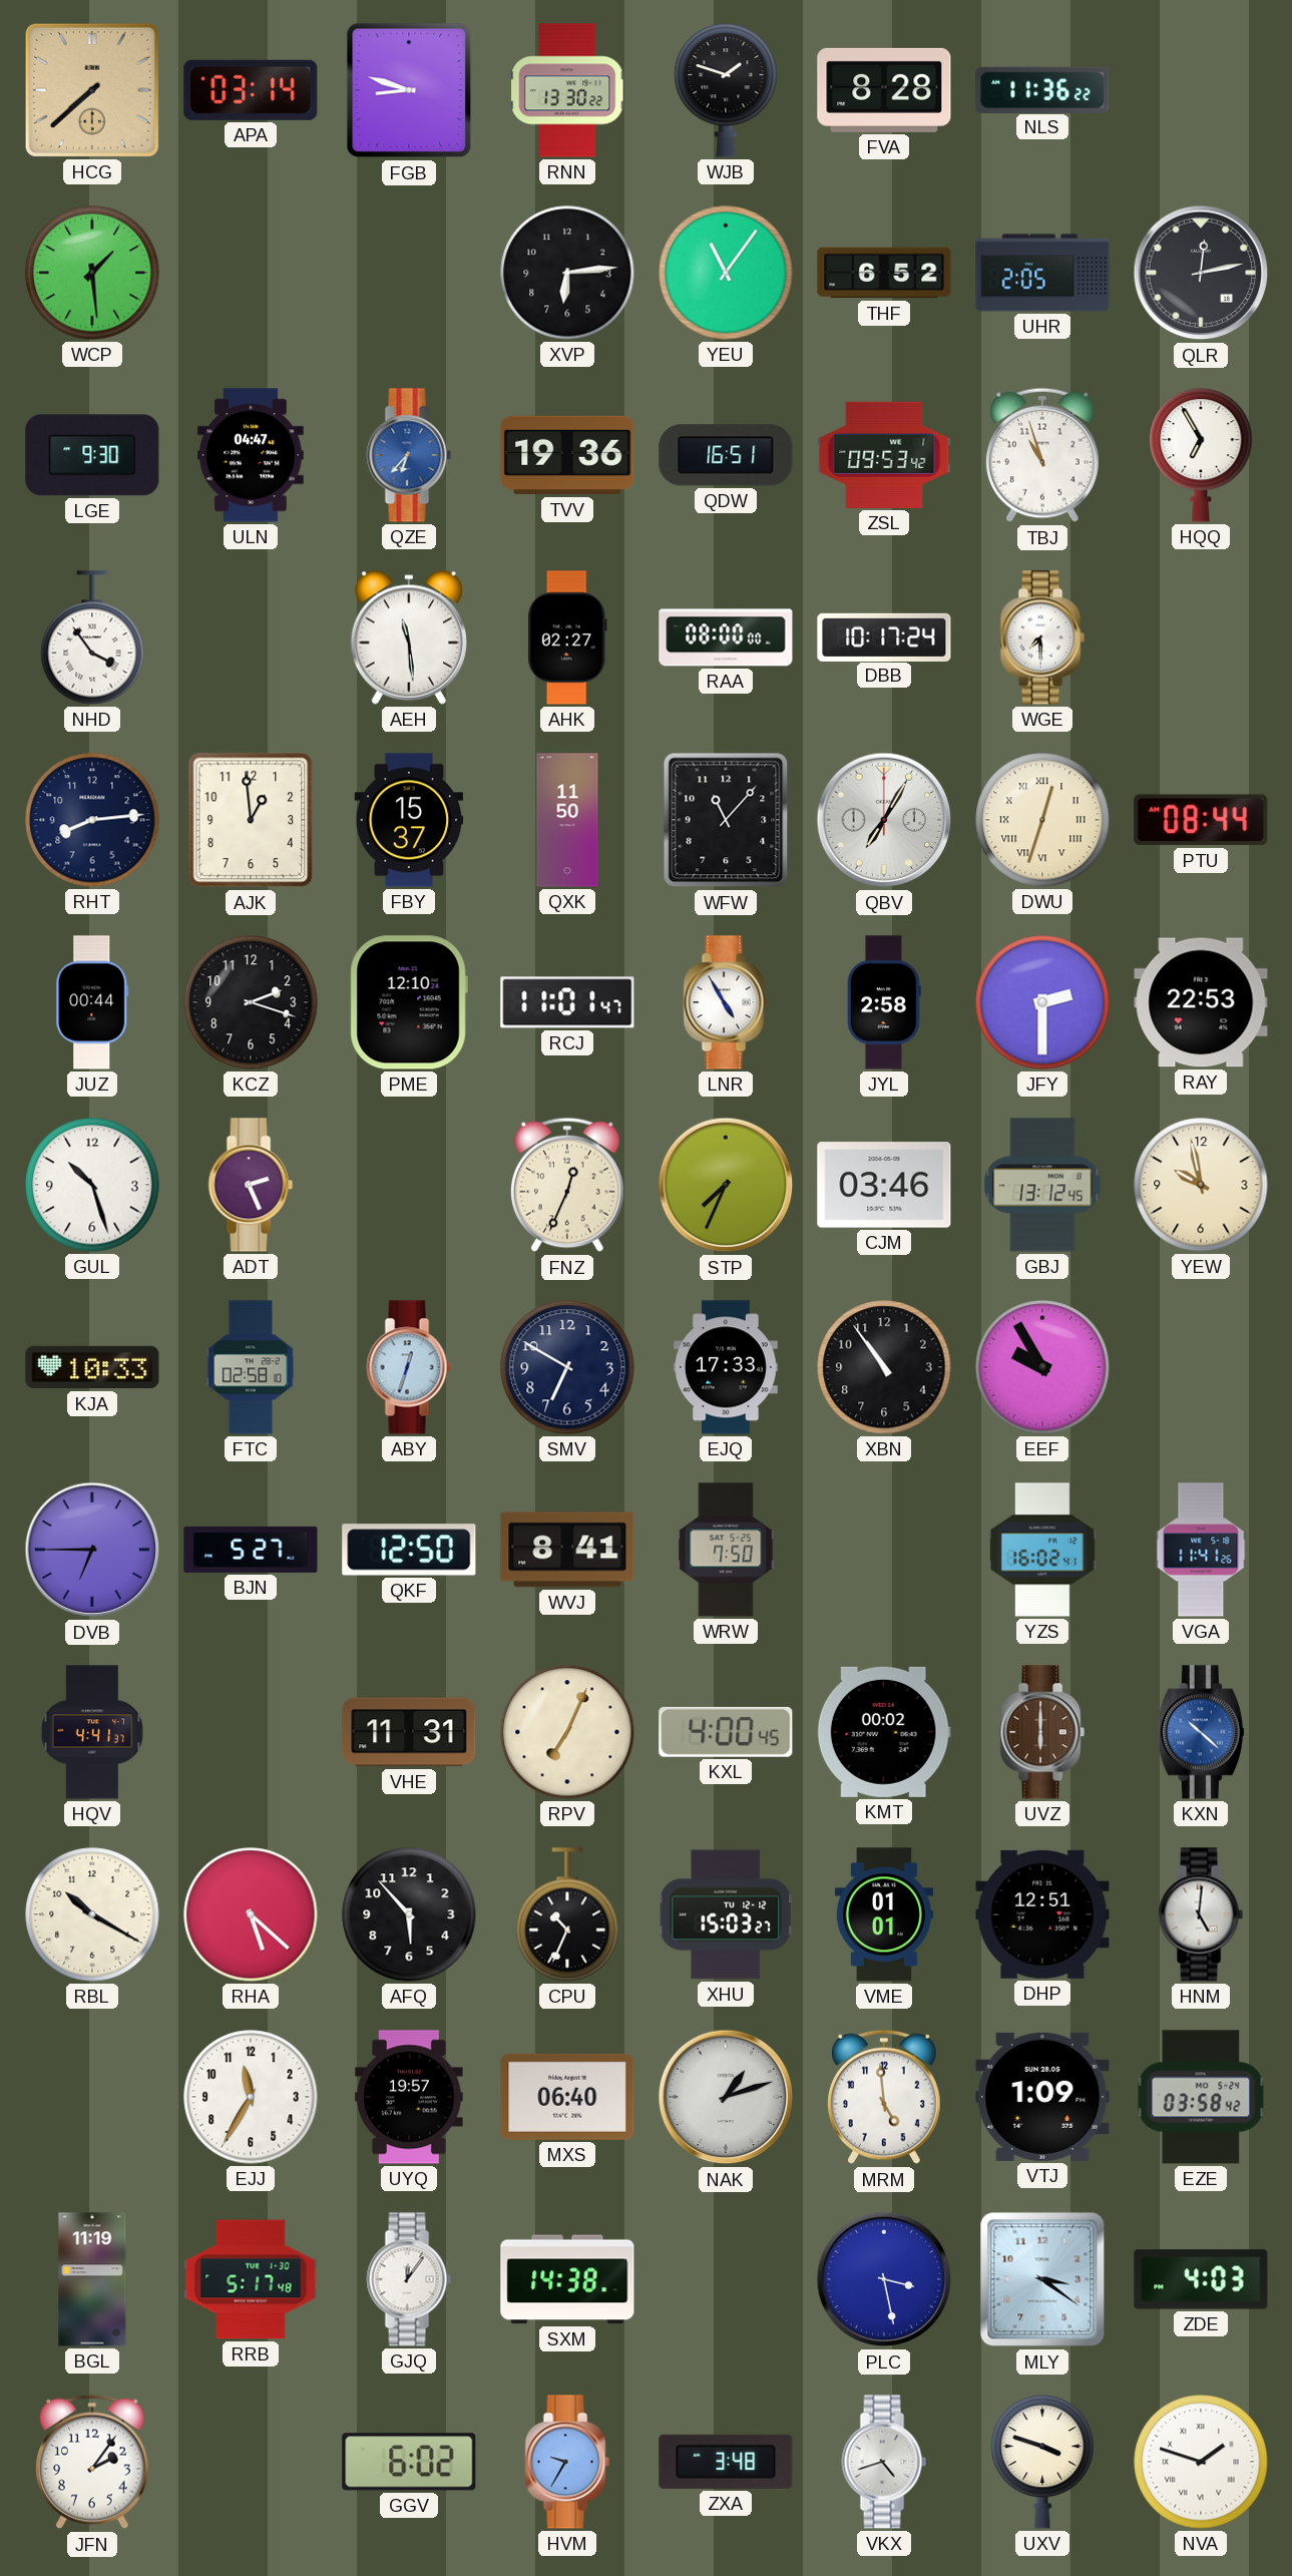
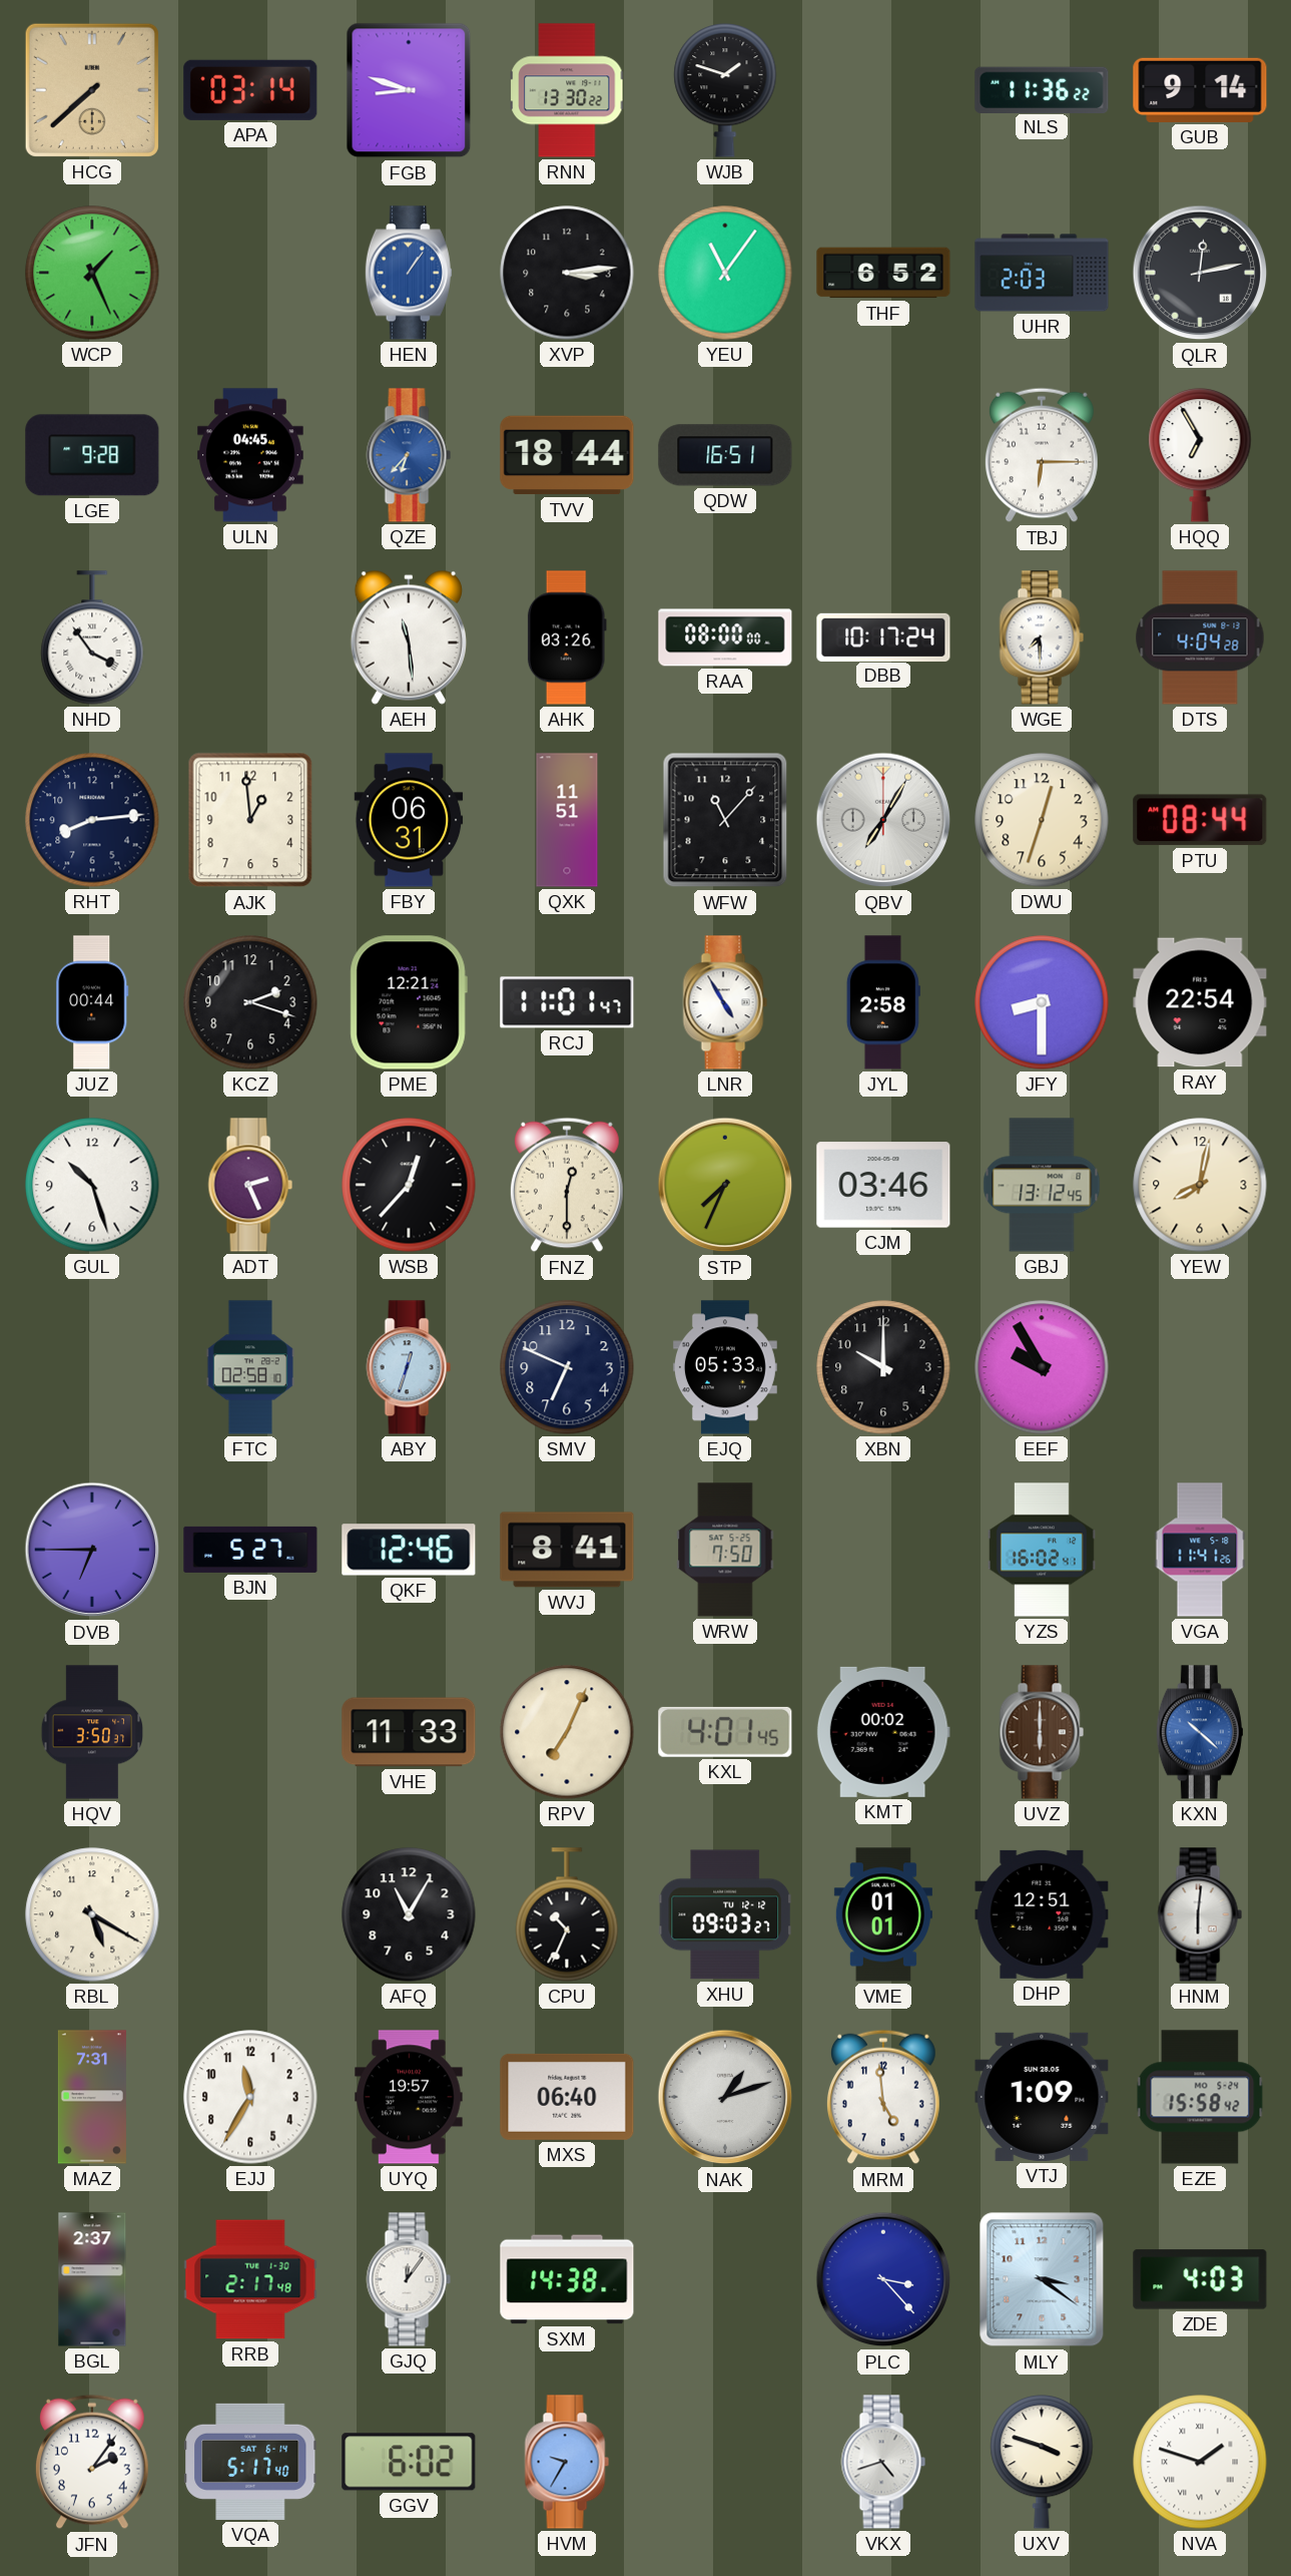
FVA: 8:28 -> none
GUB: none -> 9:14
WCP: 1:29 -> 1:26
HEN: none -> 1:06
XVP: 6:14 -> 3:14
UHR: 2:05 -> 2:03
LGE: 9:30 -> 9:28
ULN: 04:47 -> 04:45
TVV: 19:36 -> 18:44
ZSL: 09:53 -> none
TBJ: 10:57 -> 6:15
AHK: 02:27 -> 03:26
DTS: none -> 4:04
FBY: 15:37 -> 06:31
QXK: 11:50 -> 11:51
DWU numerals: Roman -> Arabic
PME: 12:10 -> 12:21
JFY: 2:30 -> 8:30
RAY: 22:53 -> 22:54
WSB: none -> 12:37
FNZ: 12:34 -> 12:30
YEW: 9:58 -> 8:02
KJA: 10:33 -> none
SMV: 6:50 -> 6:49
EJQ: 17:33 -> 05:33
XBN: 10:54 -> 10:00
QKF: 12:50 -> 12:46
HQV: 4:41 -> 3:50
VHE: 11:31 -> 11:33
KXL: 4:00 -> 4:01
RBL: 10:20 -> 5:20
RHA: 5:22 -> none
AFQ: 5:53 -> 11:05
XHU: 15:03 -> 09:03
HNM: 5:01 -> 6:01
MAZ: none -> 7:31
EZE: 03:58 -> 15:58
BGL: 11:19 -> 2:37
RRB: 5:17 -> 2:17
PLC: 3:28 -> 3:23
VQA: none -> 5:17
ZXA: 3:48 -> none
